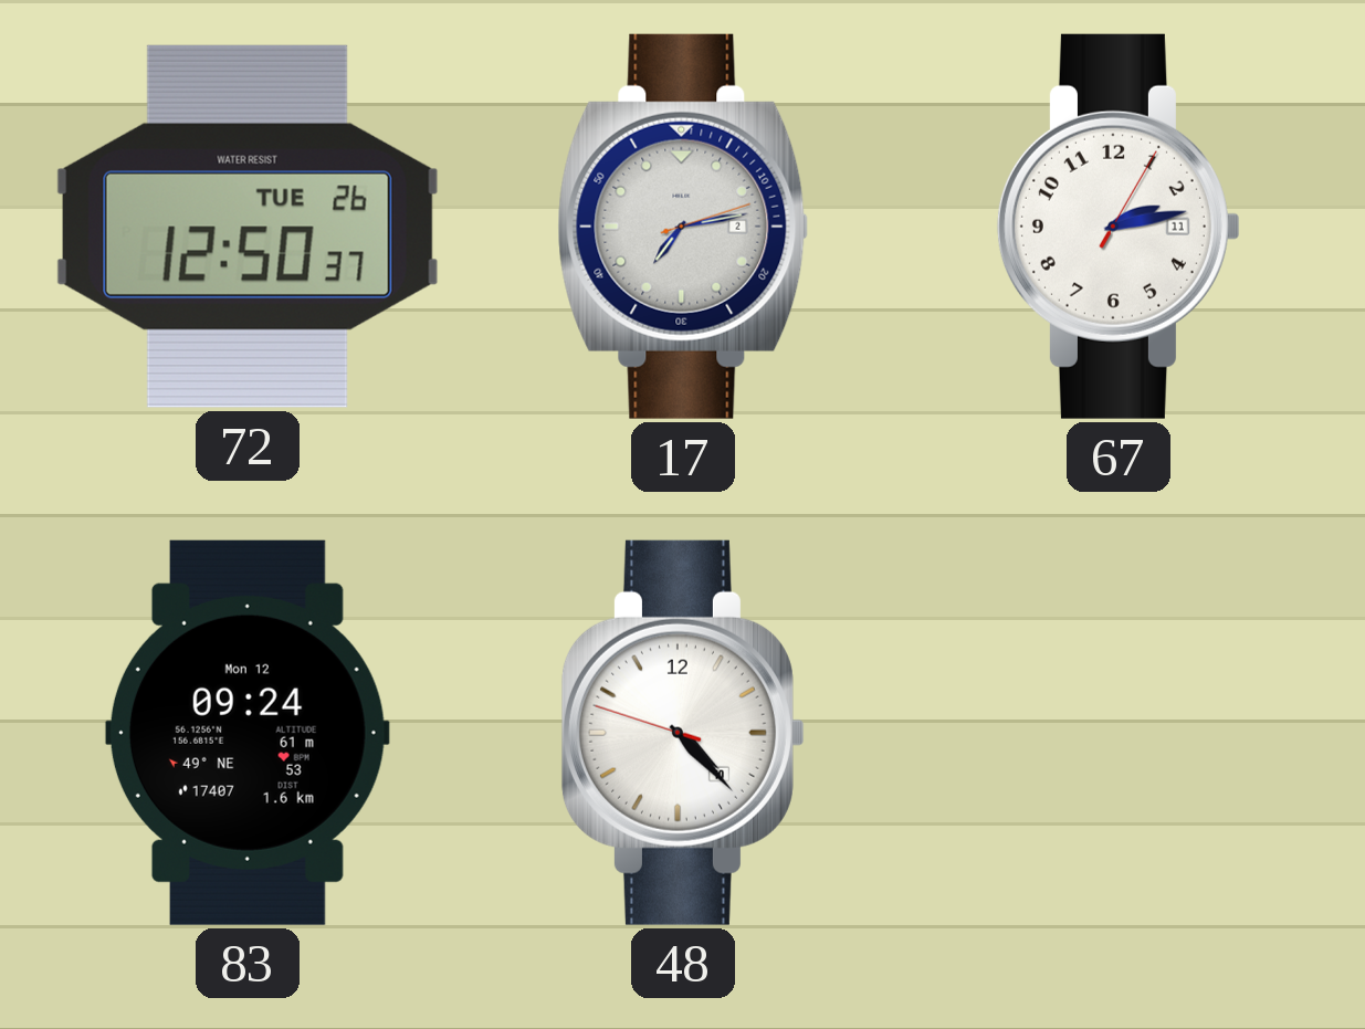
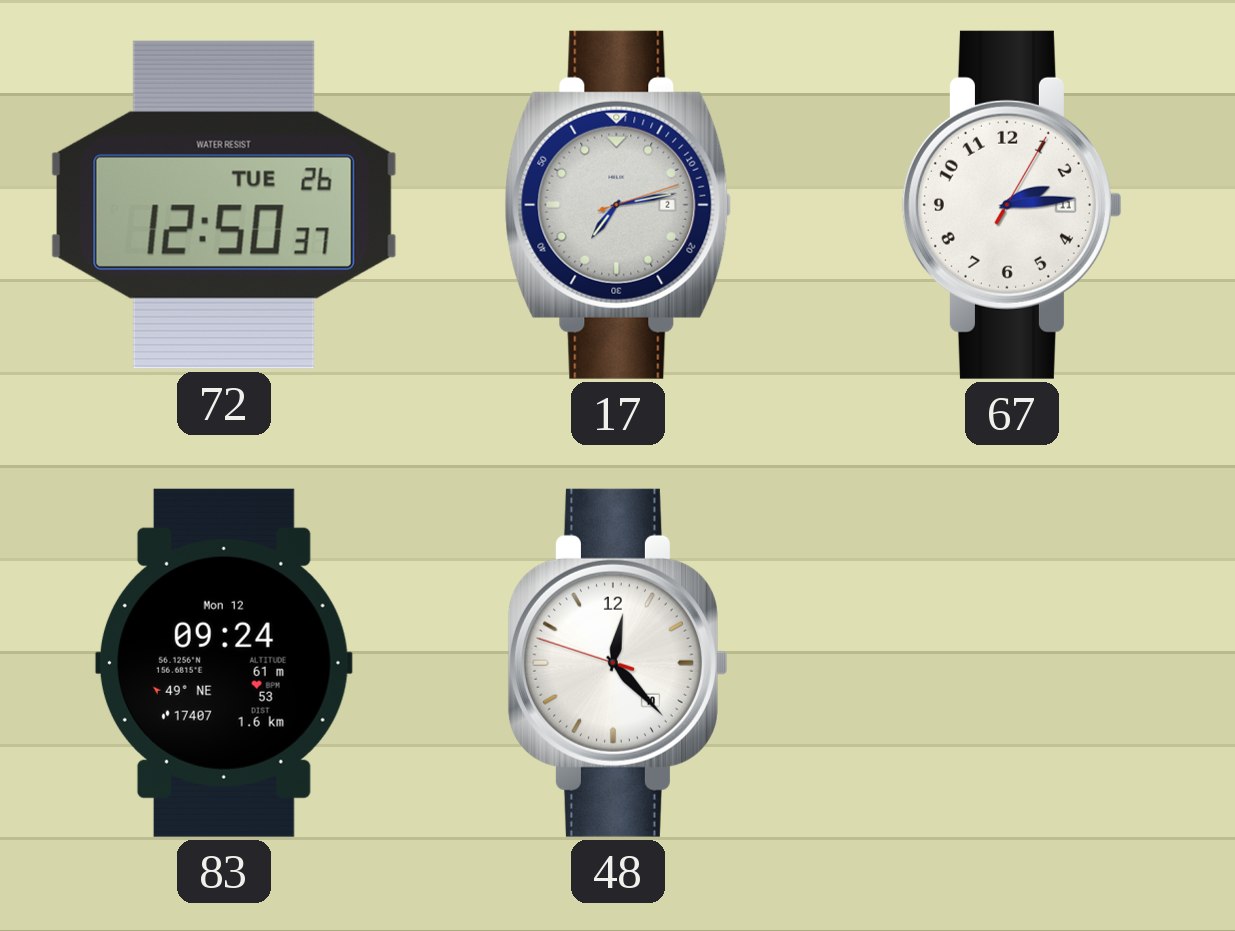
67: 2:13 -> 2:14
48: 4:22 -> 12:22
